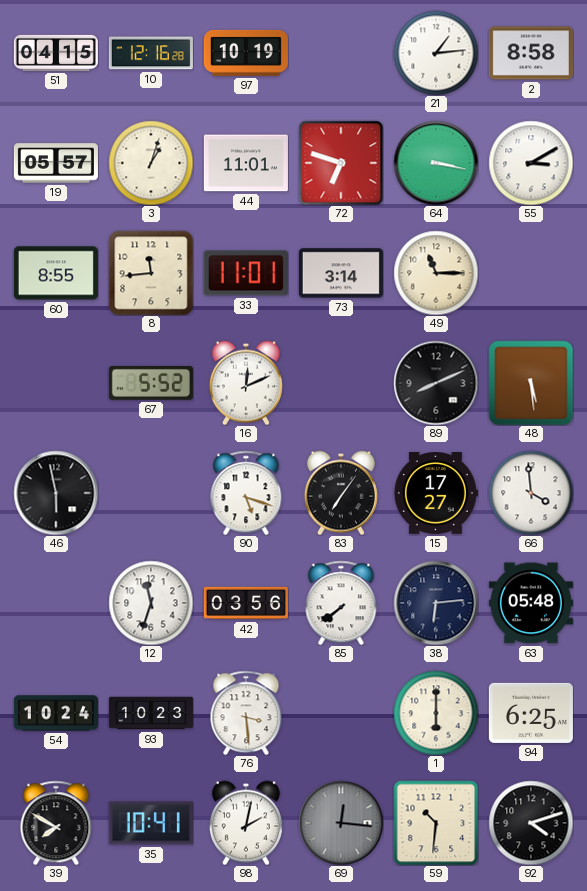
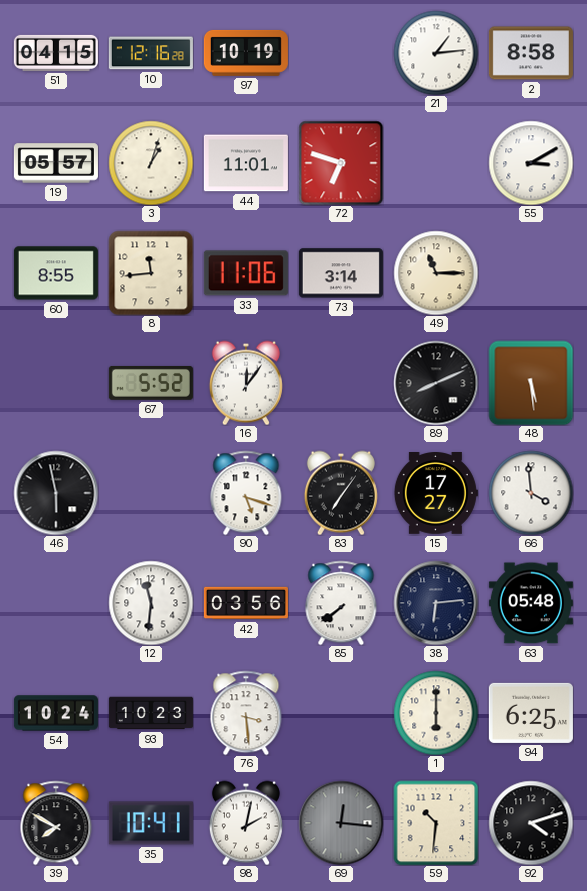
64: 3:17 -> none
33: 11:01 -> 11:06
16: 12:11 -> 12:06
12: 11:33 -> 11:31
